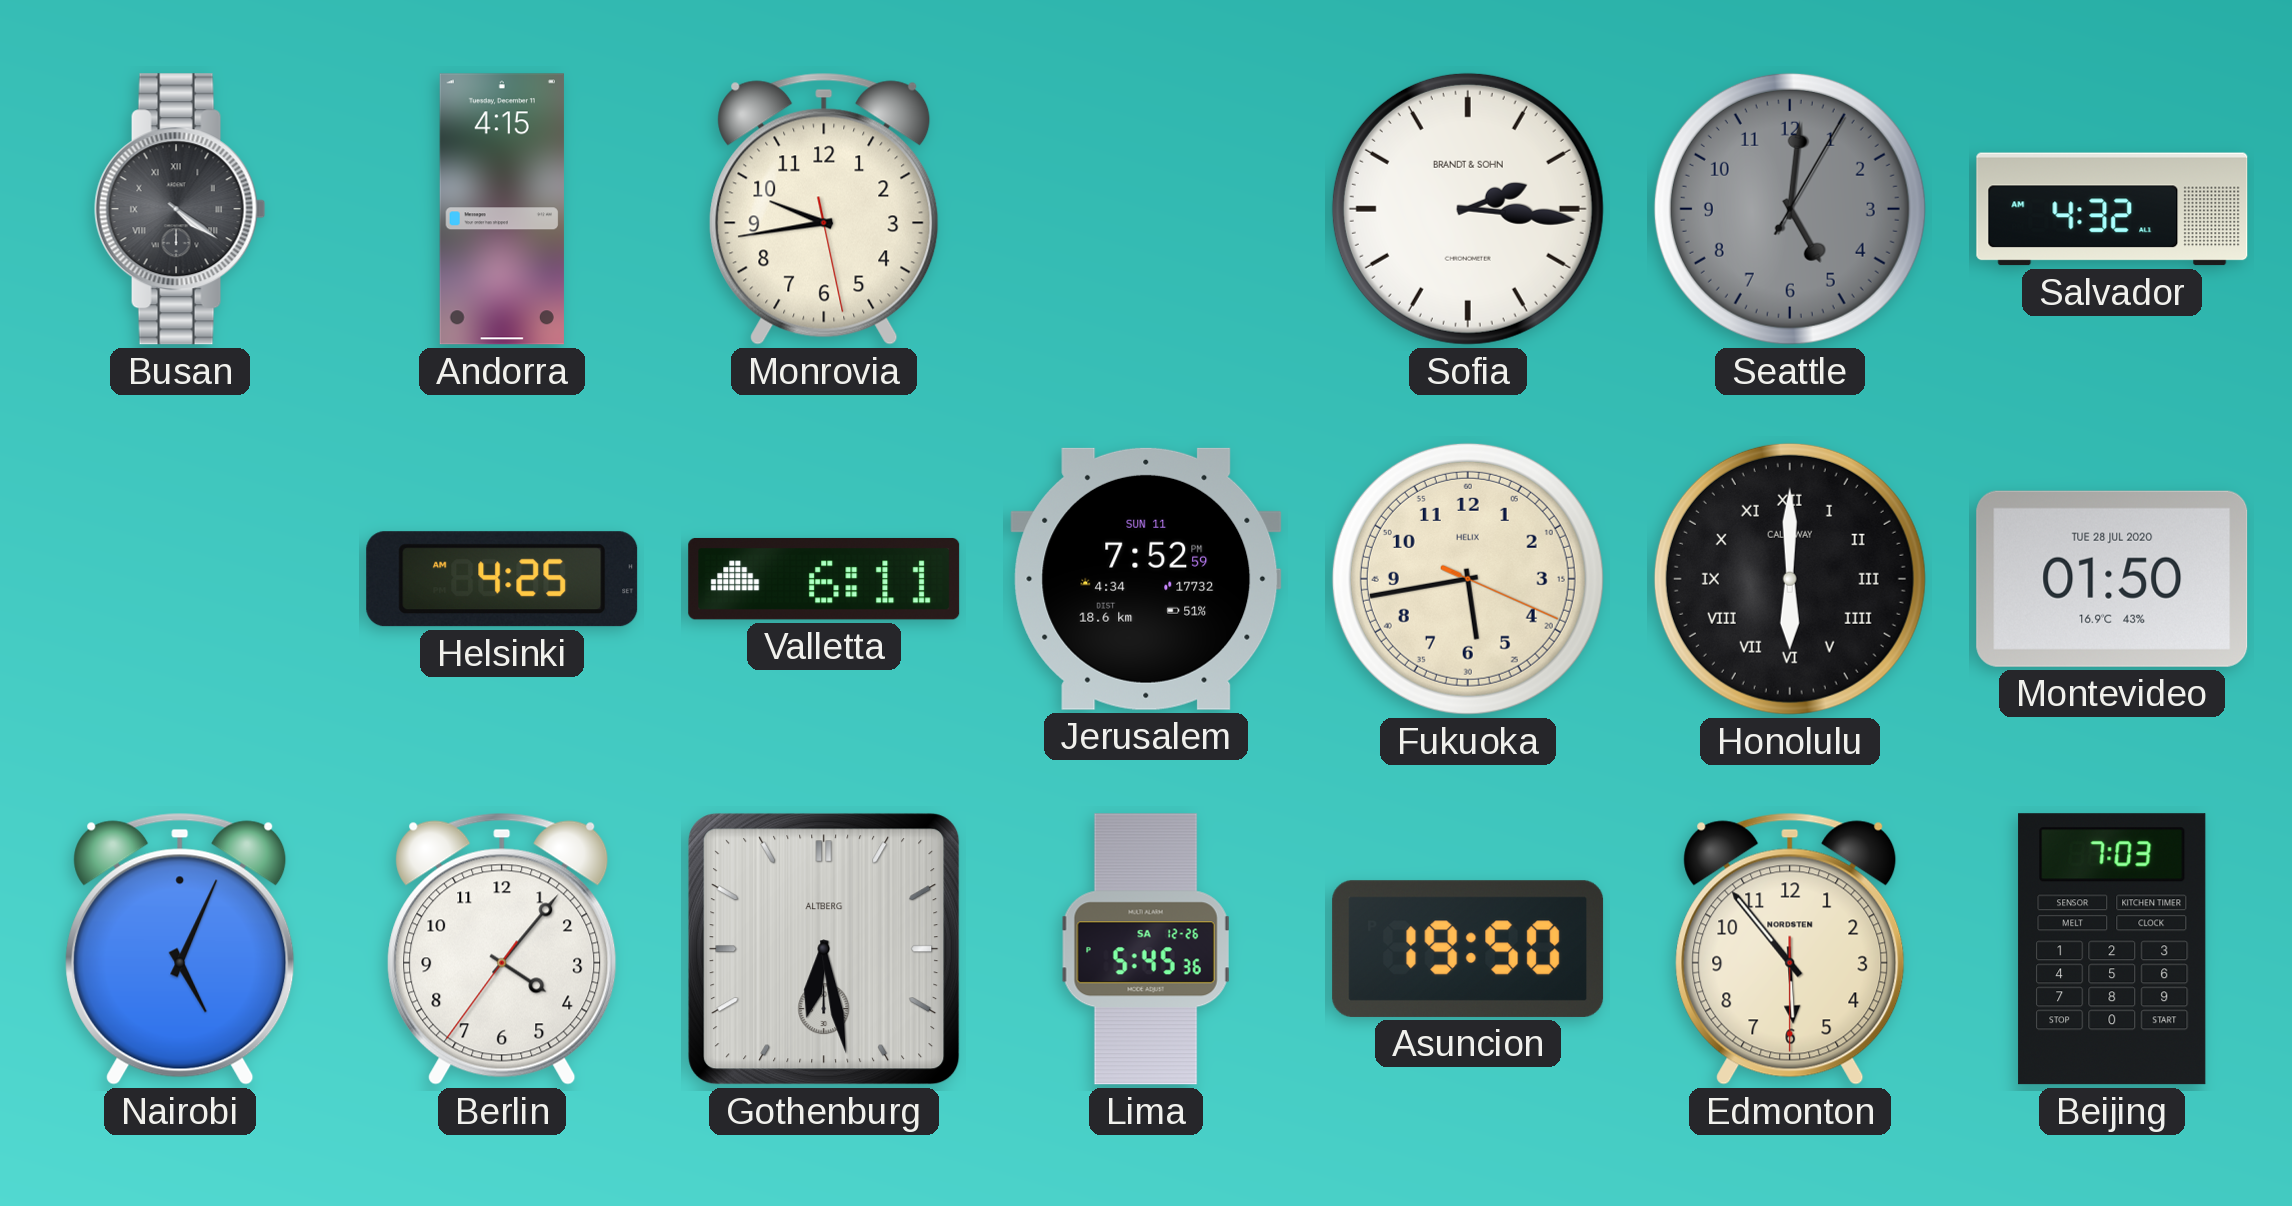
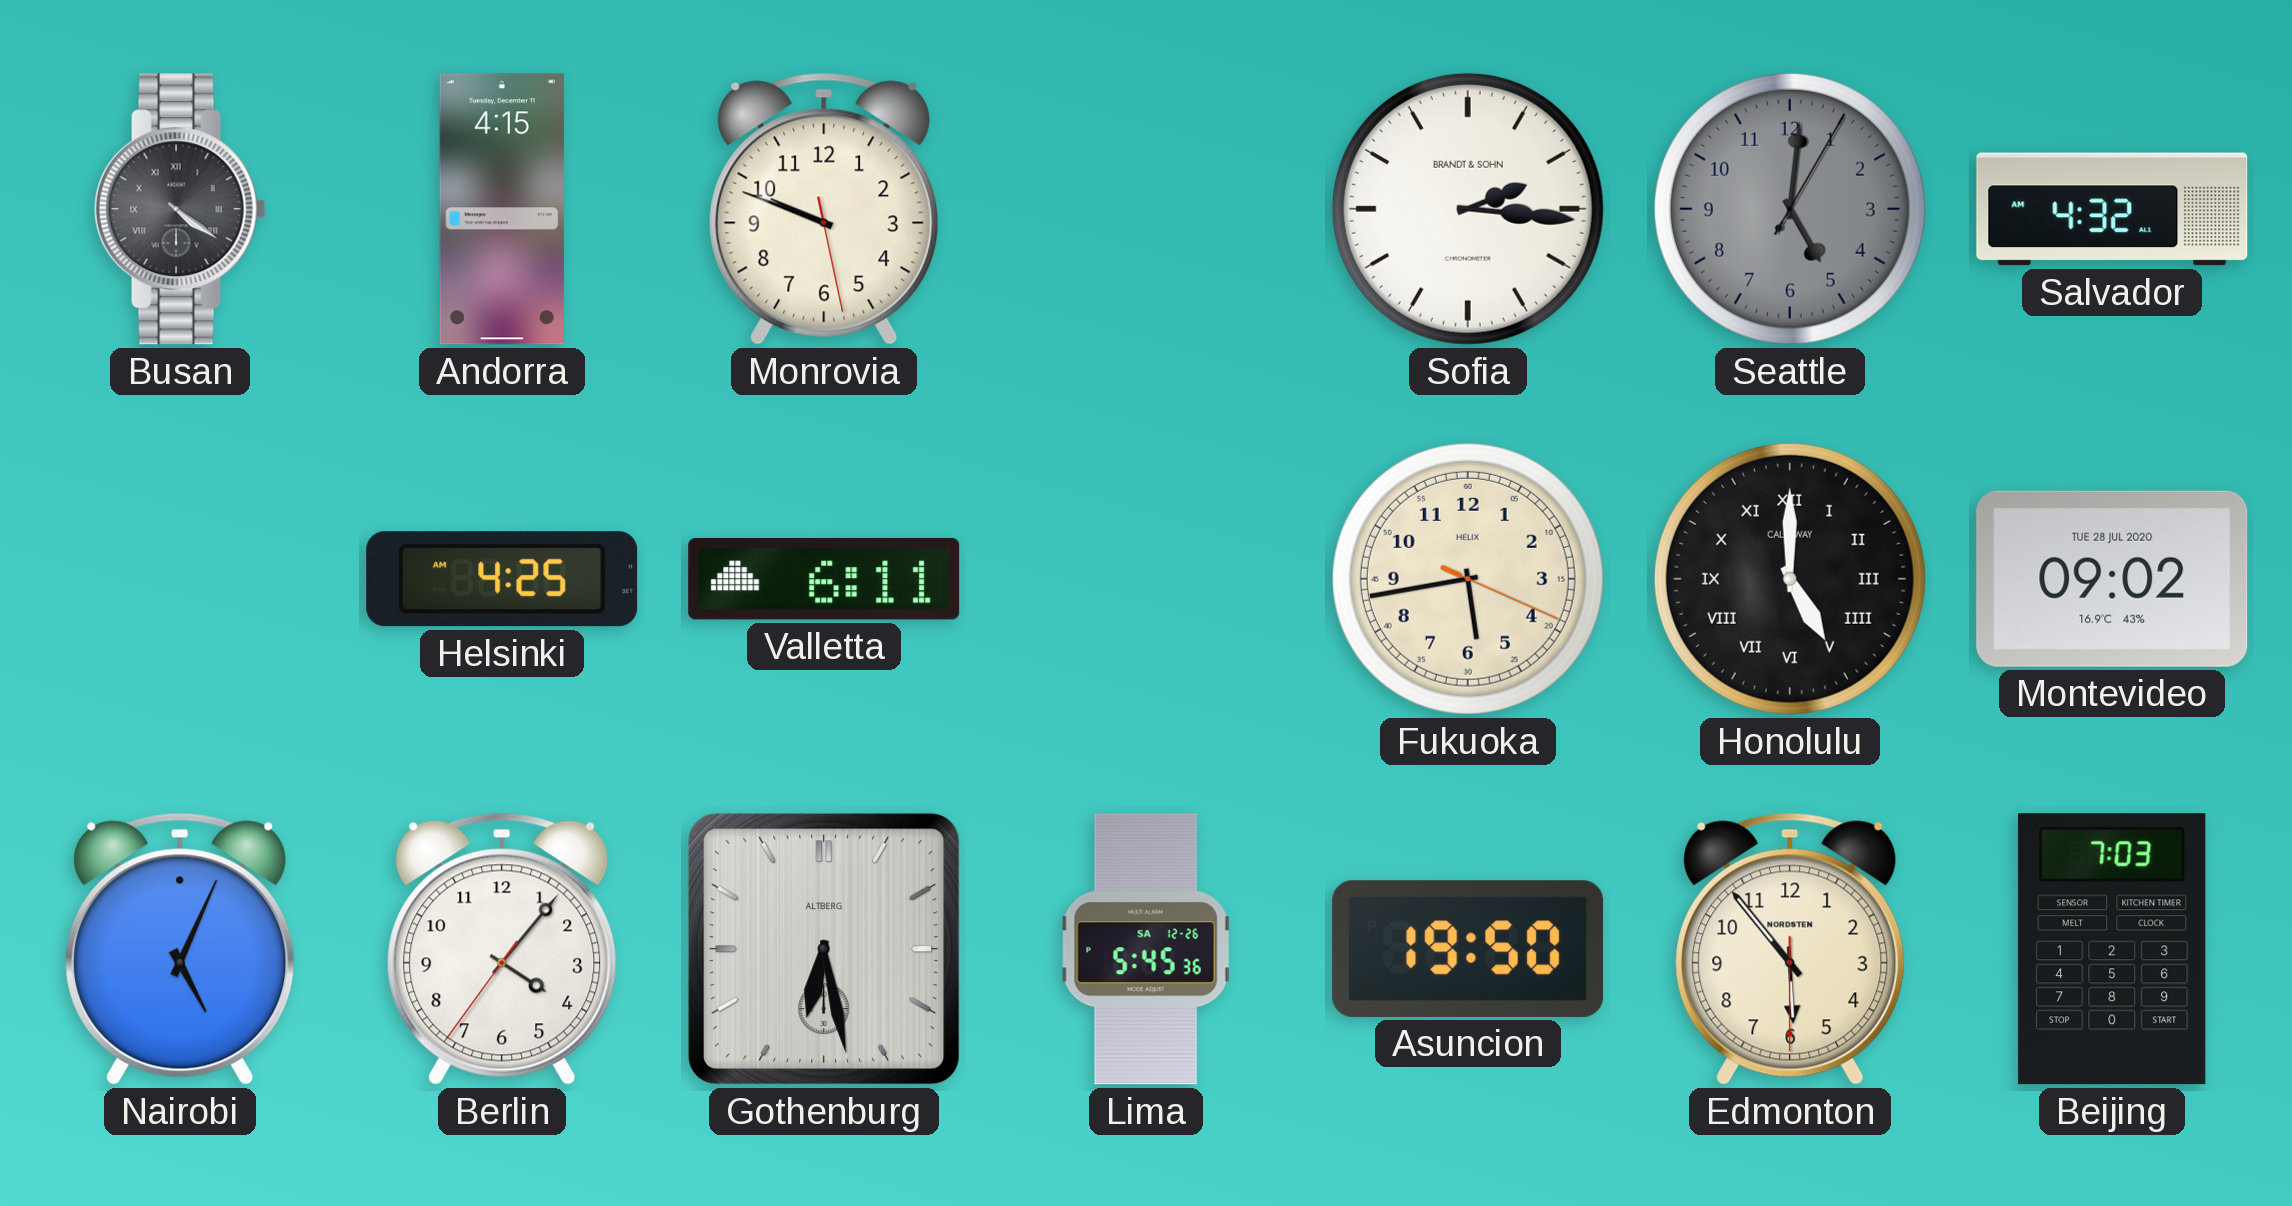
Monrovia: 9:43 -> 9:48
Jerusalem: 7:52 -> none
Honolulu: 6:00 -> 5:00
Montevideo: 01:50 -> 09:02
